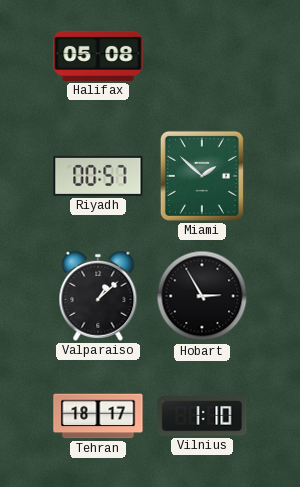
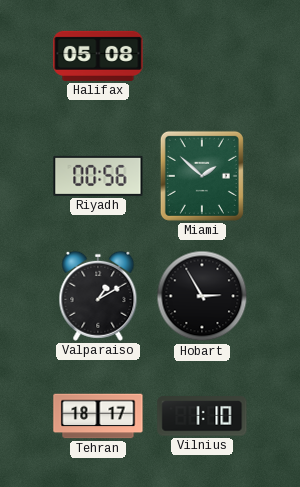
Riyadh: 00:57 -> 00:56
Valparaiso: 1:08 -> 1:10
